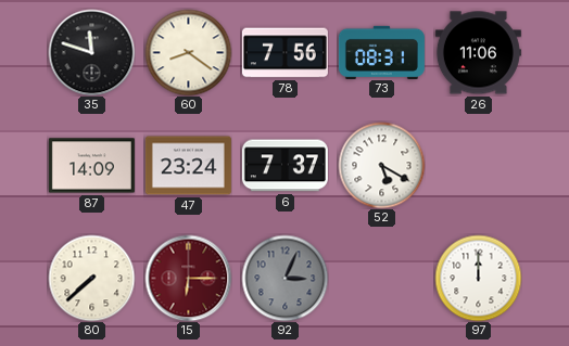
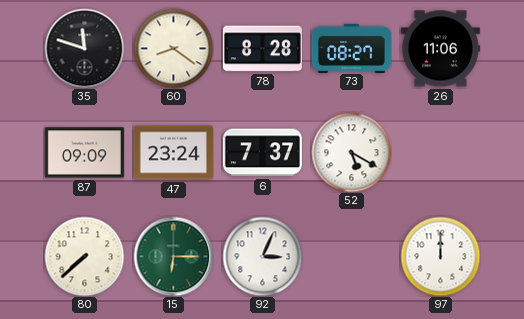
78: 7:56 -> 8:28
73: 08:31 -> 08:27
87: 14:09 -> 09:09
15 dial: burgundy -> green
92 dial: grey -> white
